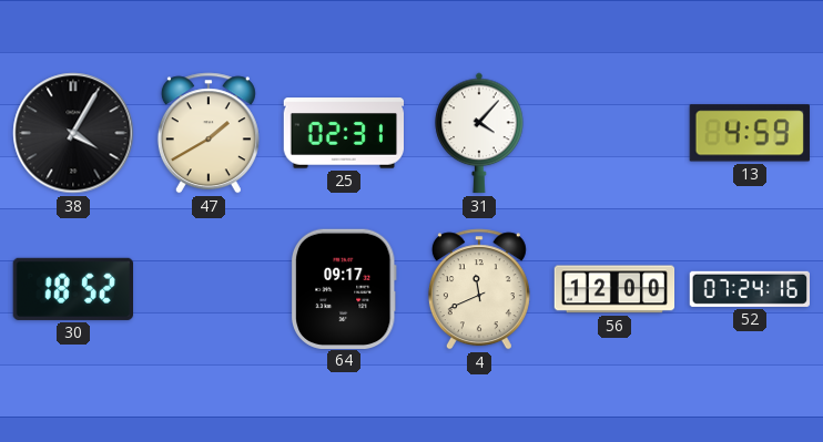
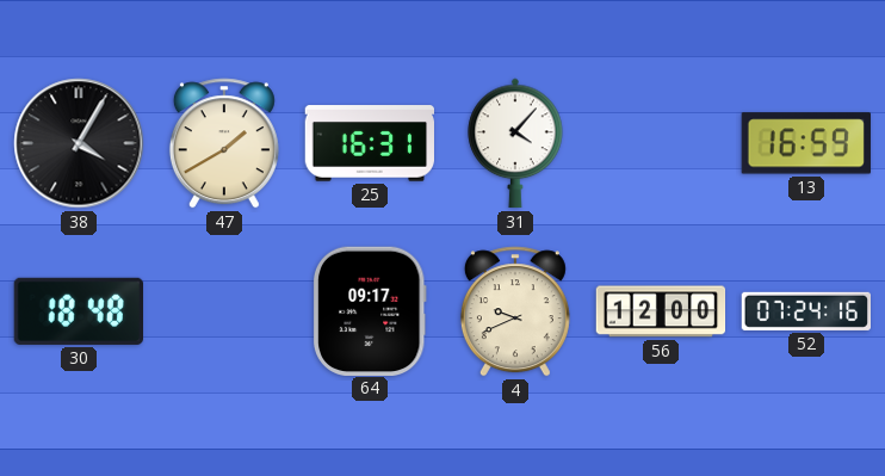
25: 02:31 -> 16:31
13: 4:59 -> 16:59
30: 18:52 -> 18:48
4: 11:41 -> 9:41
